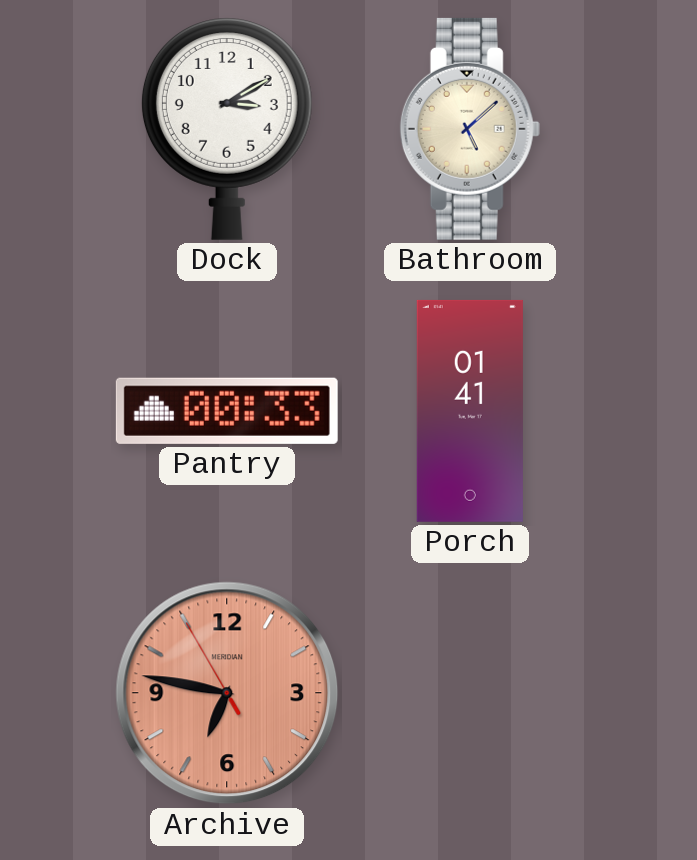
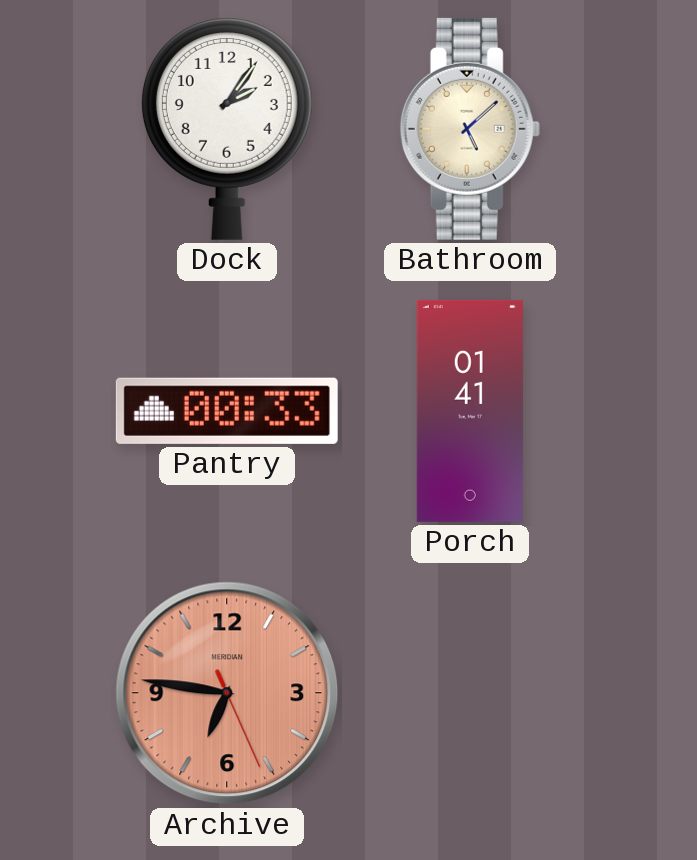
Dock: 3:10 -> 2:06
Archive: 6:46:55 -> 6:46:26
